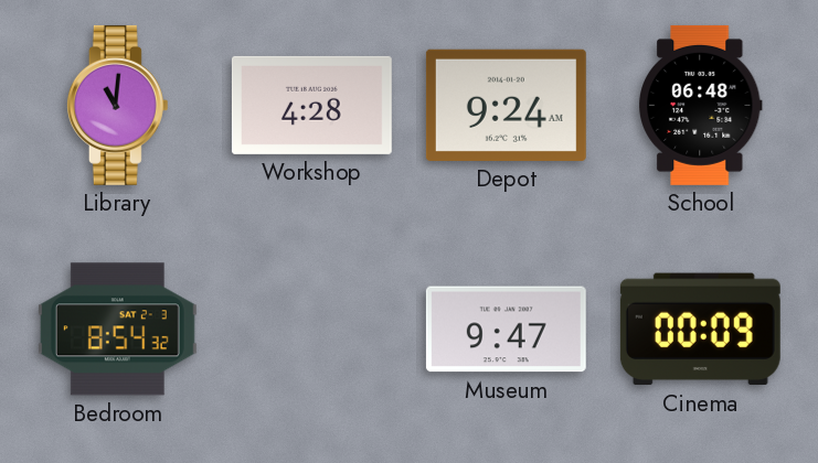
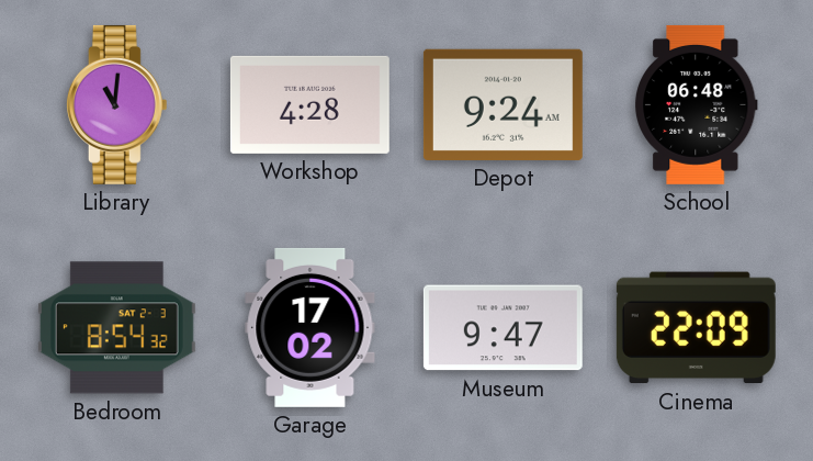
Garage: none -> 17:02
Cinema: 00:09 -> 22:09
